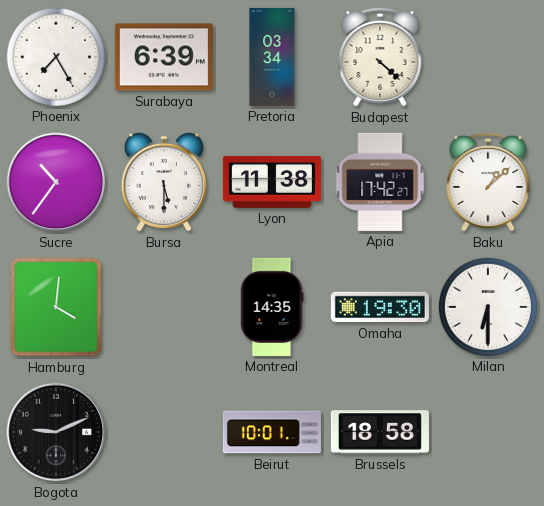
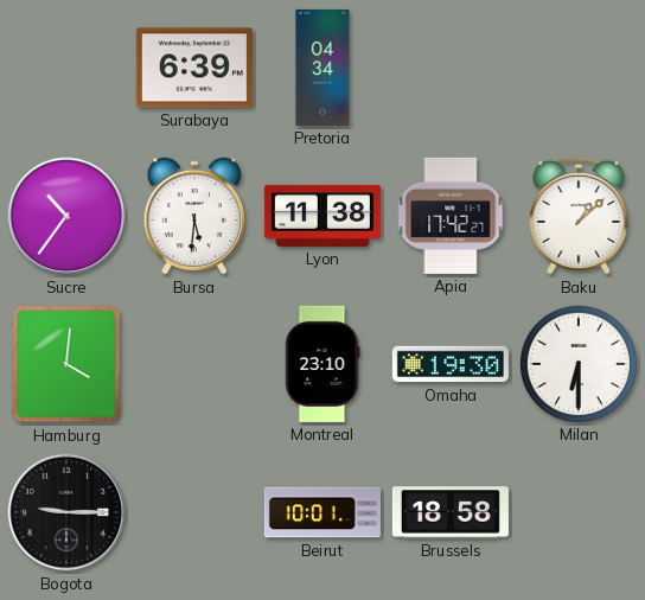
Phoenix: 7:25 -> none
Pretoria: 03:34 -> 04:34
Budapest: 4:22 -> none
Bursa: 5:30 -> 5:31
Montreal: 14:35 -> 23:10
Bogota: 9:11 -> 9:15
